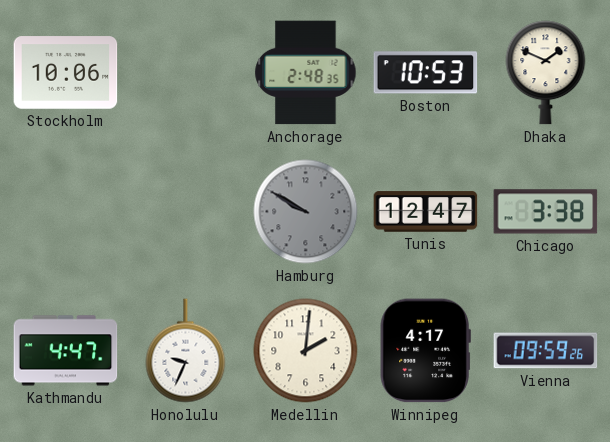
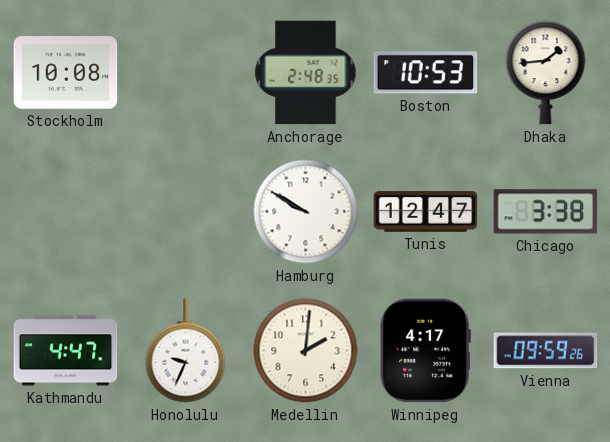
Stockholm: 10:06 -> 10:08
Dhaka: 1:49 -> 1:44
Hamburg dial: grey -> white
